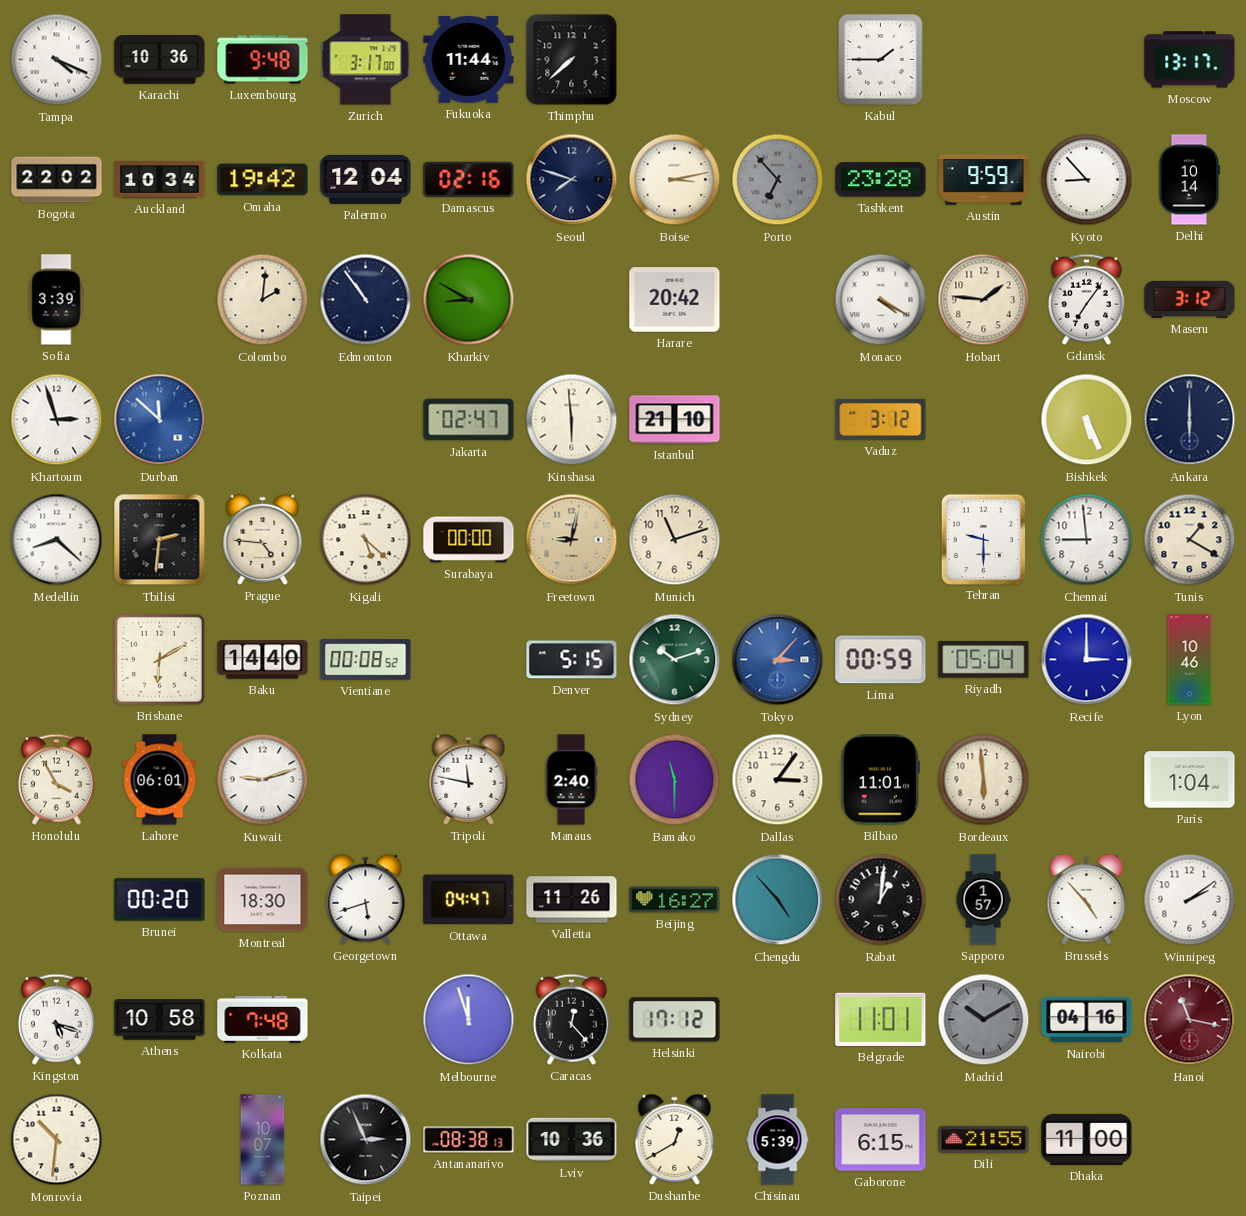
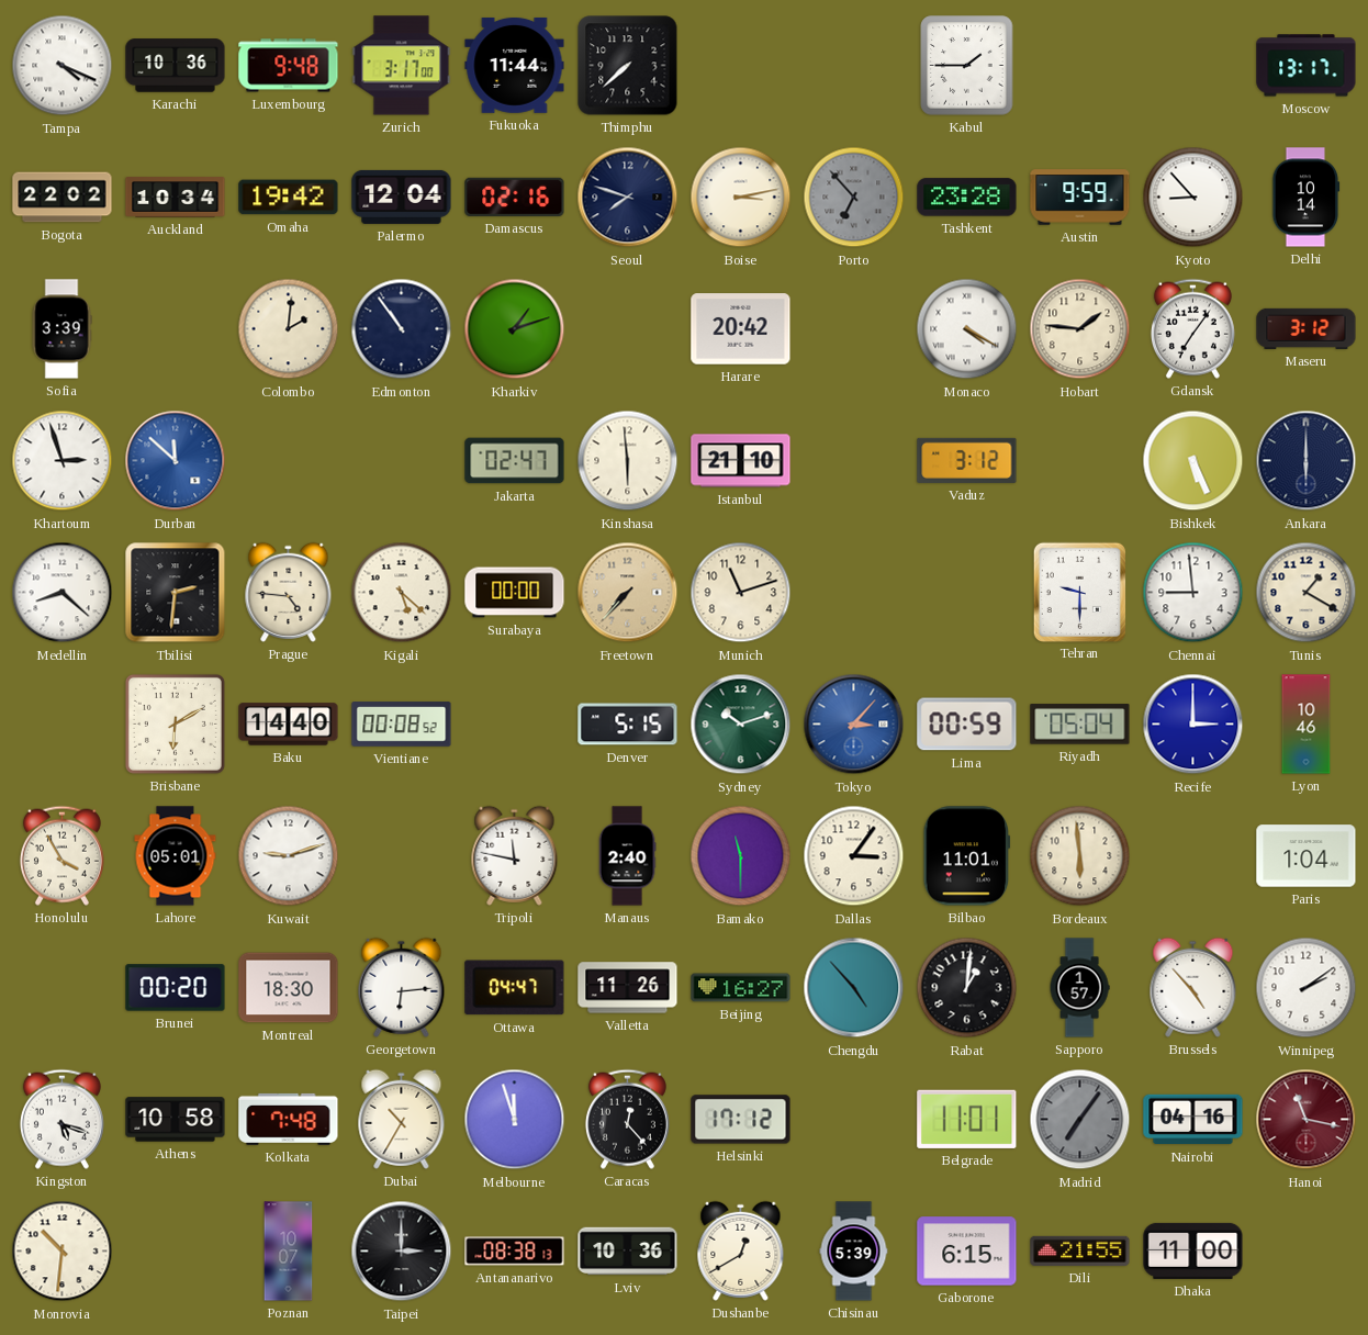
Kharkiv: 8:50 -> 1:12
Freetown: 9:02 -> 7:37
Lahore: 06:01 -> 05:01
Georgetown: 5:42 -> 6:14
Dubai: none -> 10:35
Madrid: 10:10 -> 7:06
Taipei: 2:56 -> 3:00
